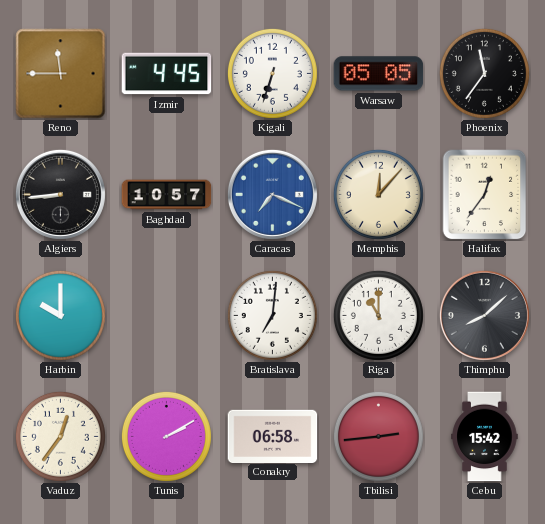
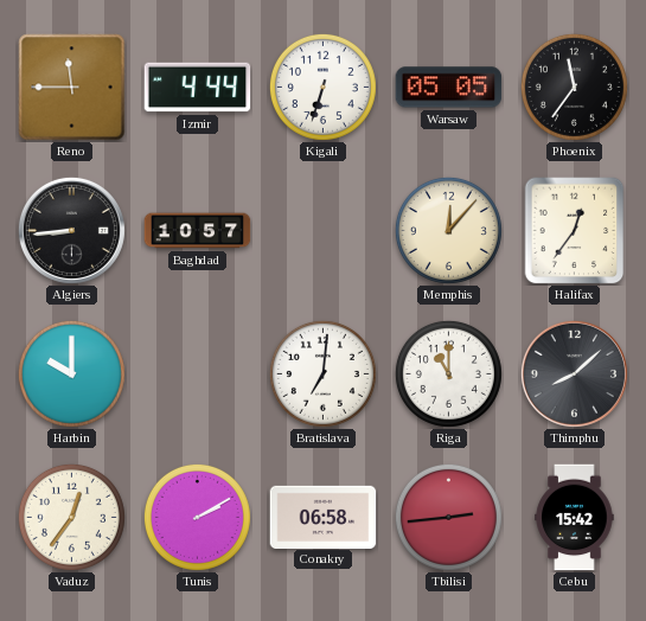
Izmir: 4:45 -> 4:44
Caracas: 7:19 -> none
